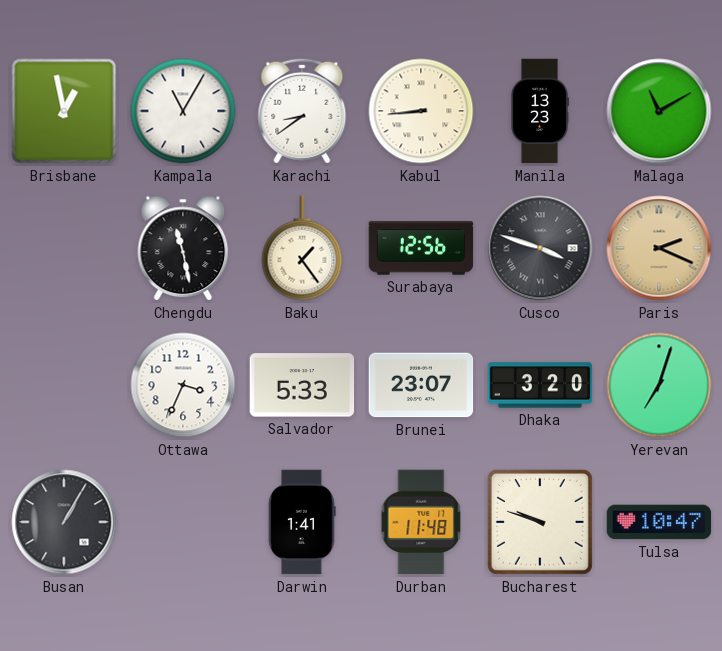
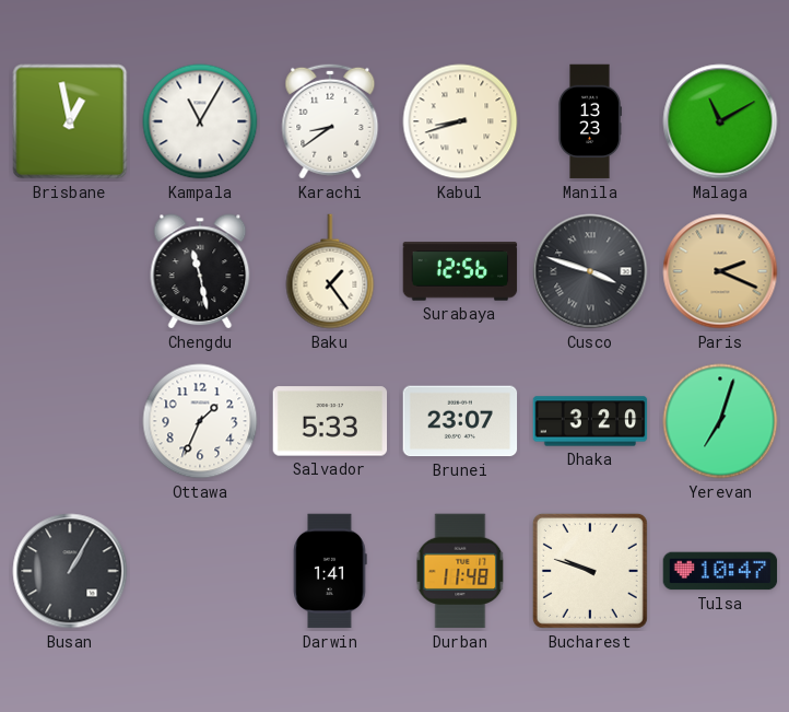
Kabul: 8:44 -> 8:42
Ottawa: 3:34 -> 1:34
